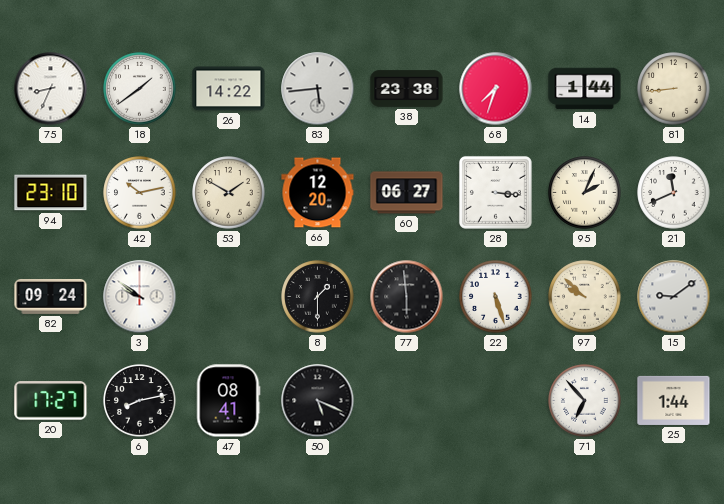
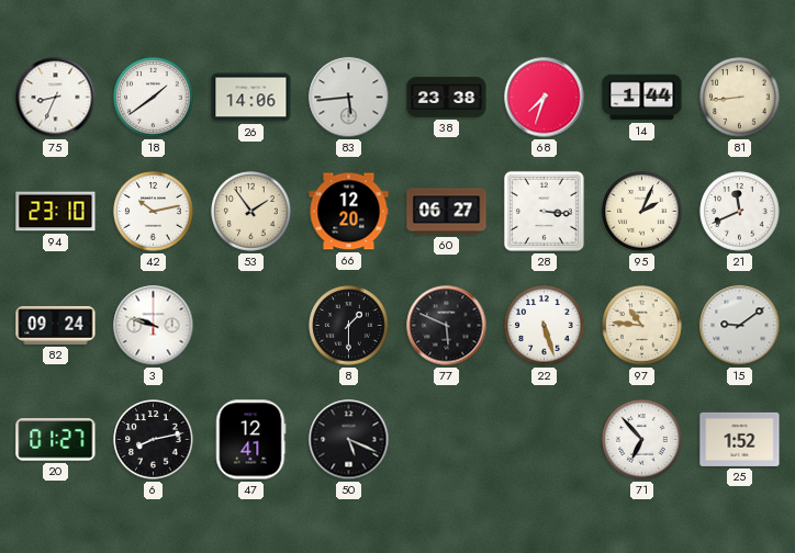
26: 14:22 -> 14:06
53: 1:50 -> 1:54
3: 9:51 -> 9:48
77: 5:59 -> 5:49
97: 9:52 -> 10:46
20: 17:27 -> 01:27
47: 08:41 -> 12:41
25: 1:44 -> 1:52
